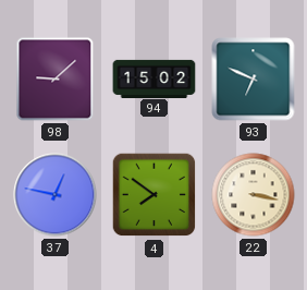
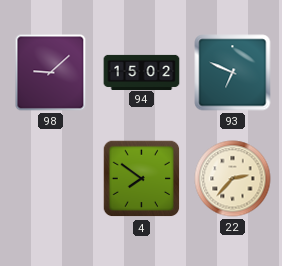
37: 12:47 -> none
22: 3:17 -> 2:37
